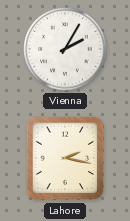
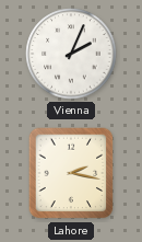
Vienna: 2:05 -> 2:04
